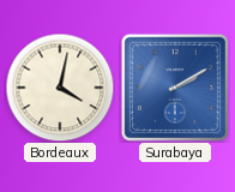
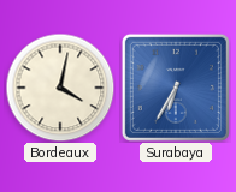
Surabaya: 2:10 -> 6:35
